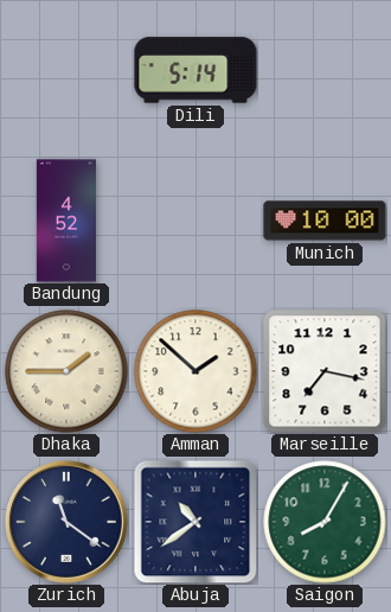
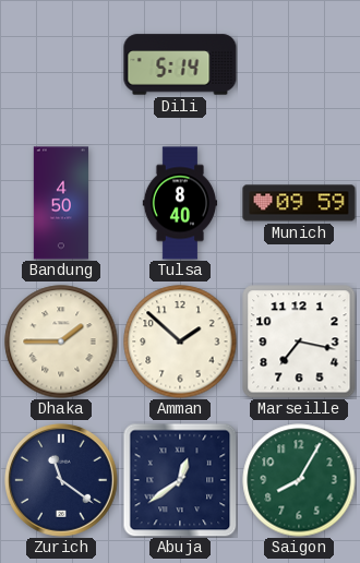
Bandung: 4:52 -> 4:50
Tulsa: none -> 8:40
Munich: 10:00 -> 09:59
Abuja: 10:39 -> 12:39
